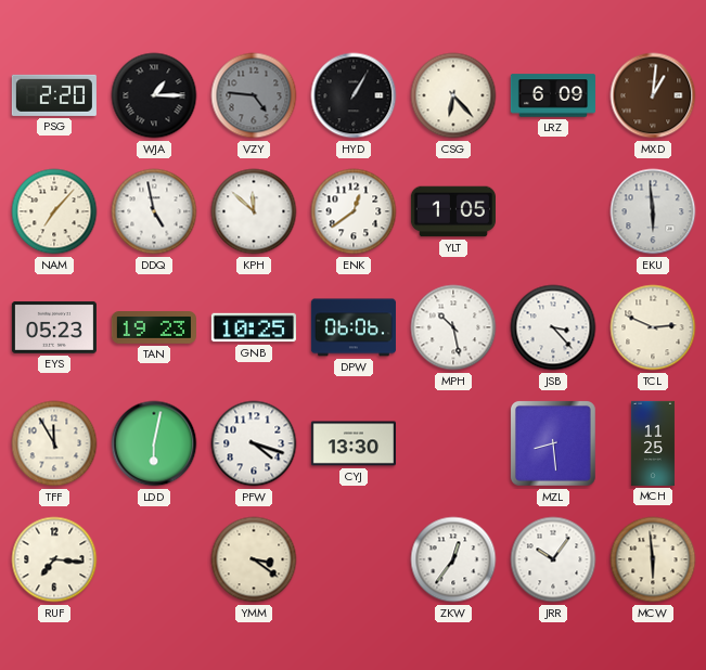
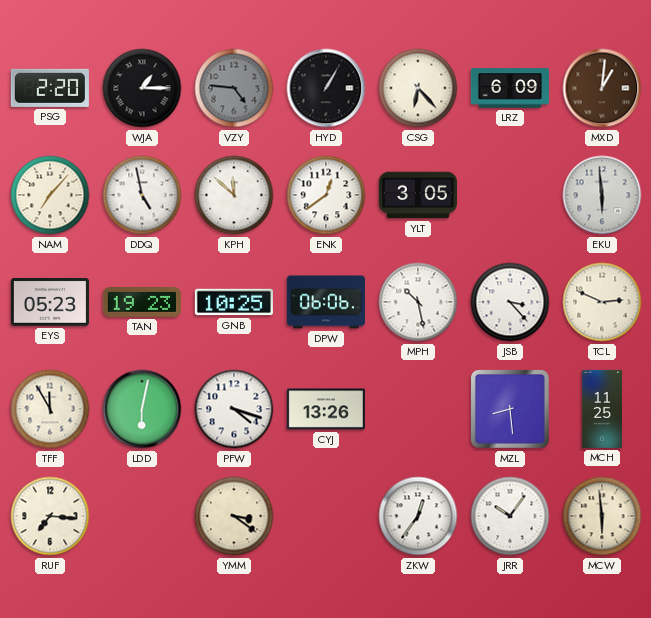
YLT: 1:05 -> 3:05
CYJ: 13:30 -> 13:26
